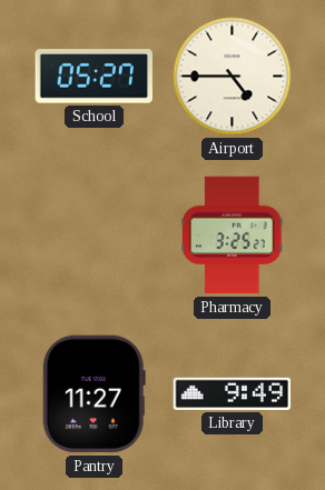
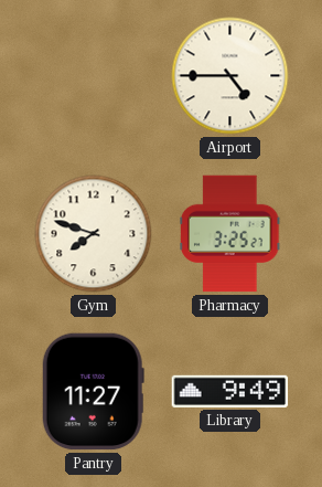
School: 05:27 -> none
Gym: none -> 7:48
